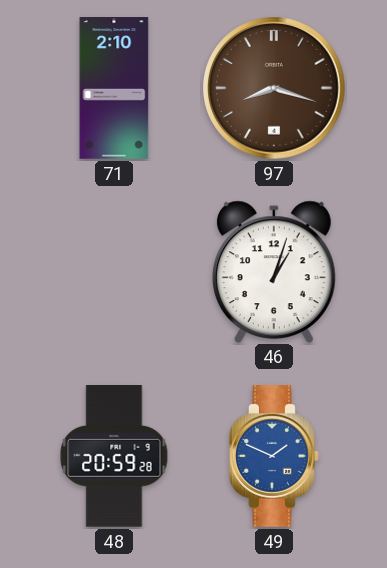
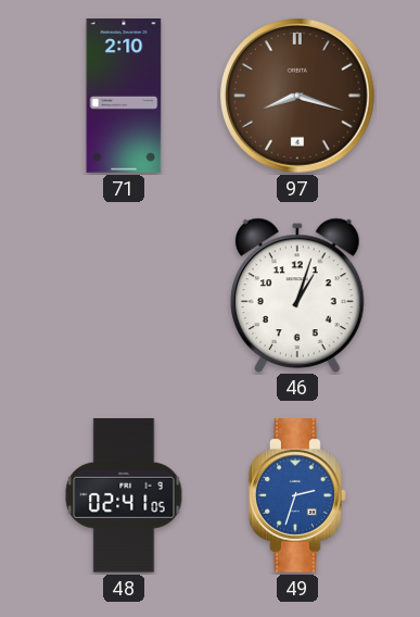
48: 20:59 -> 02:41
49: 1:49 -> 2:33
